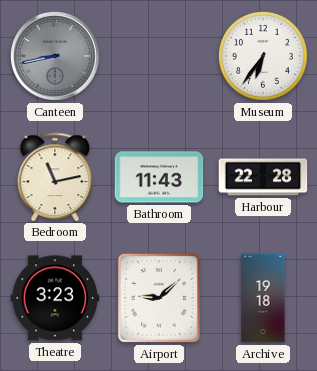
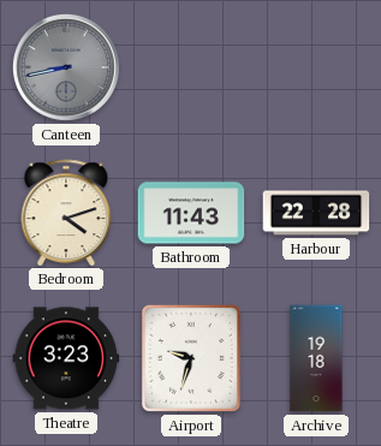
Museum: 6:36 -> none
Bedroom: 11:13 -> 4:12
Airport: 9:08 -> 9:33
